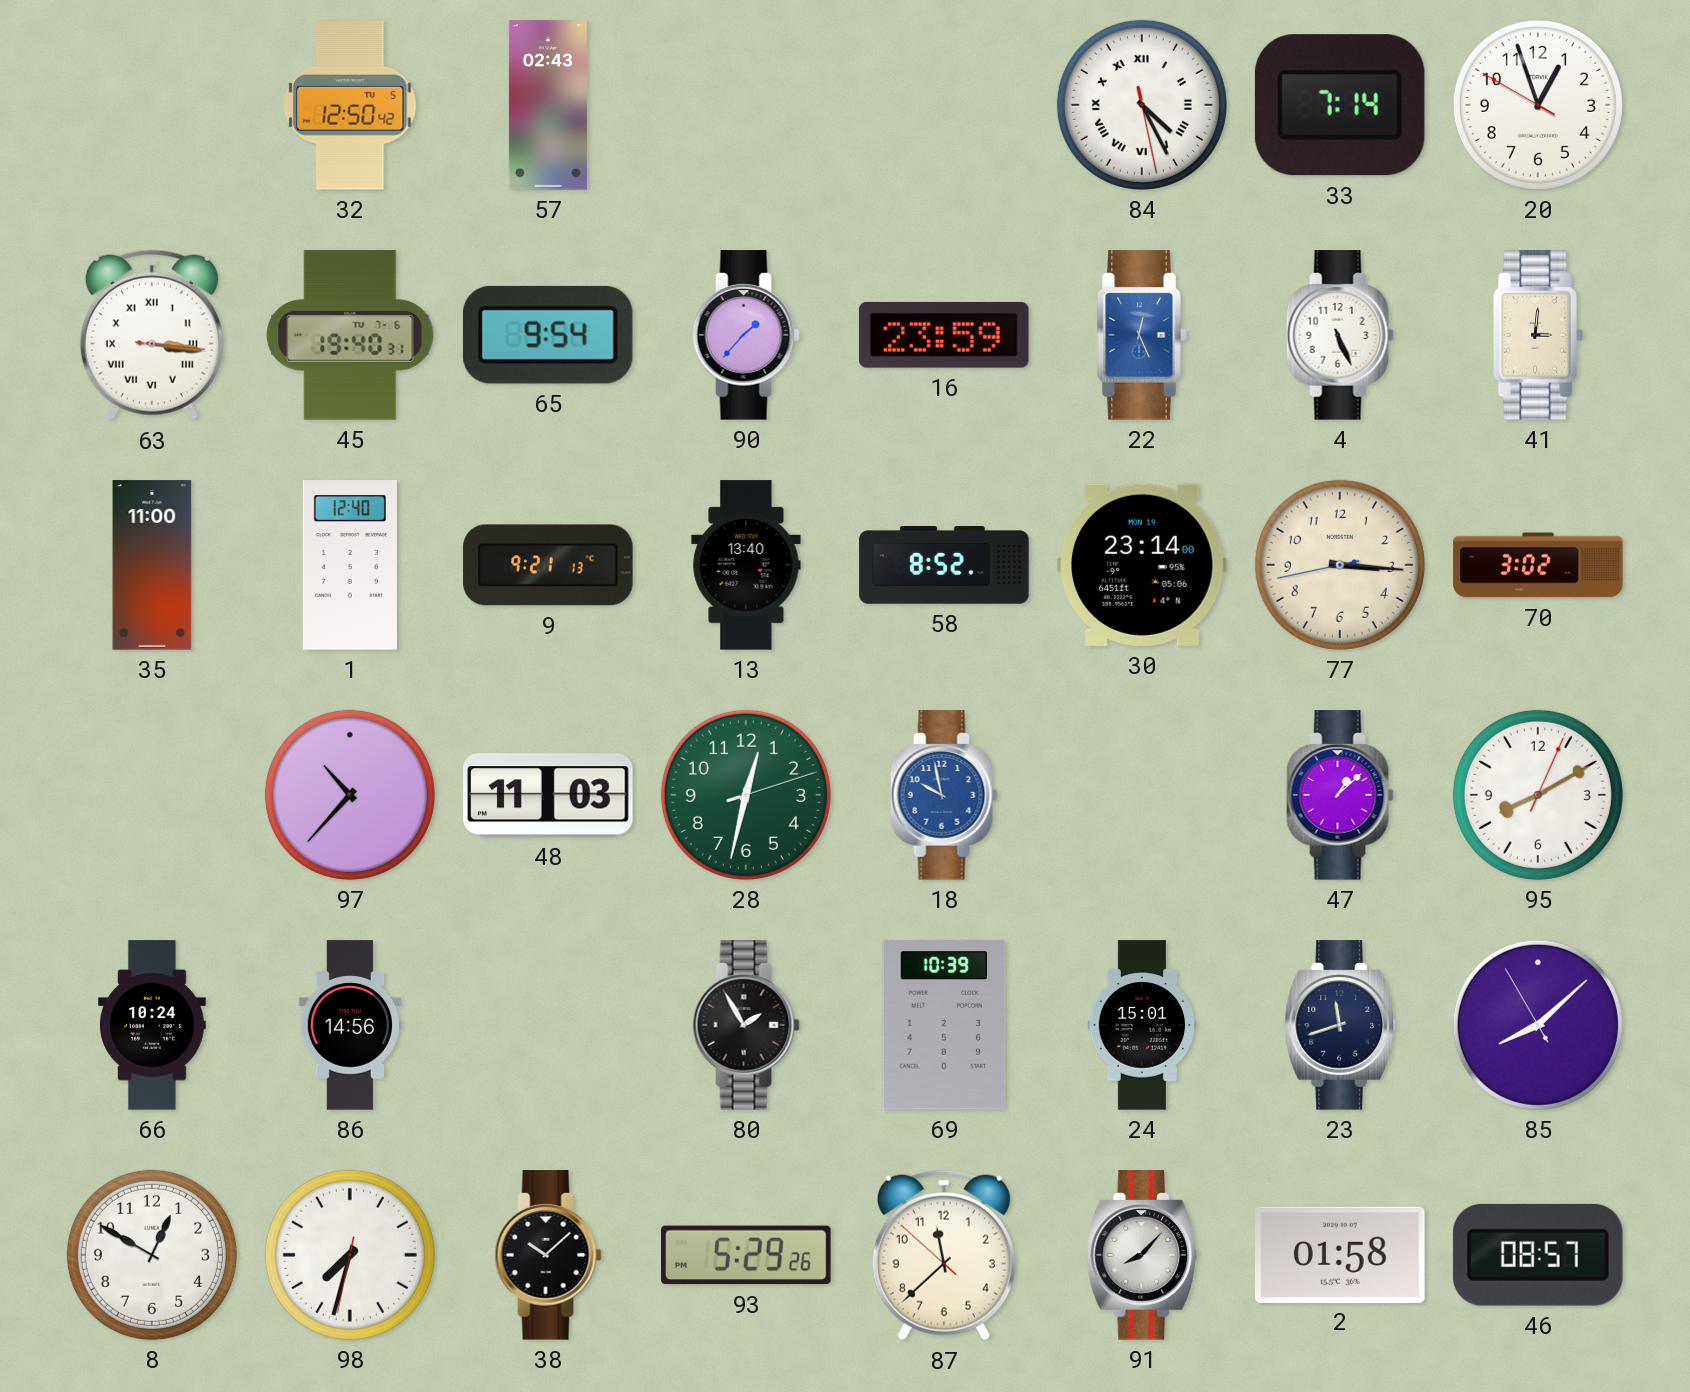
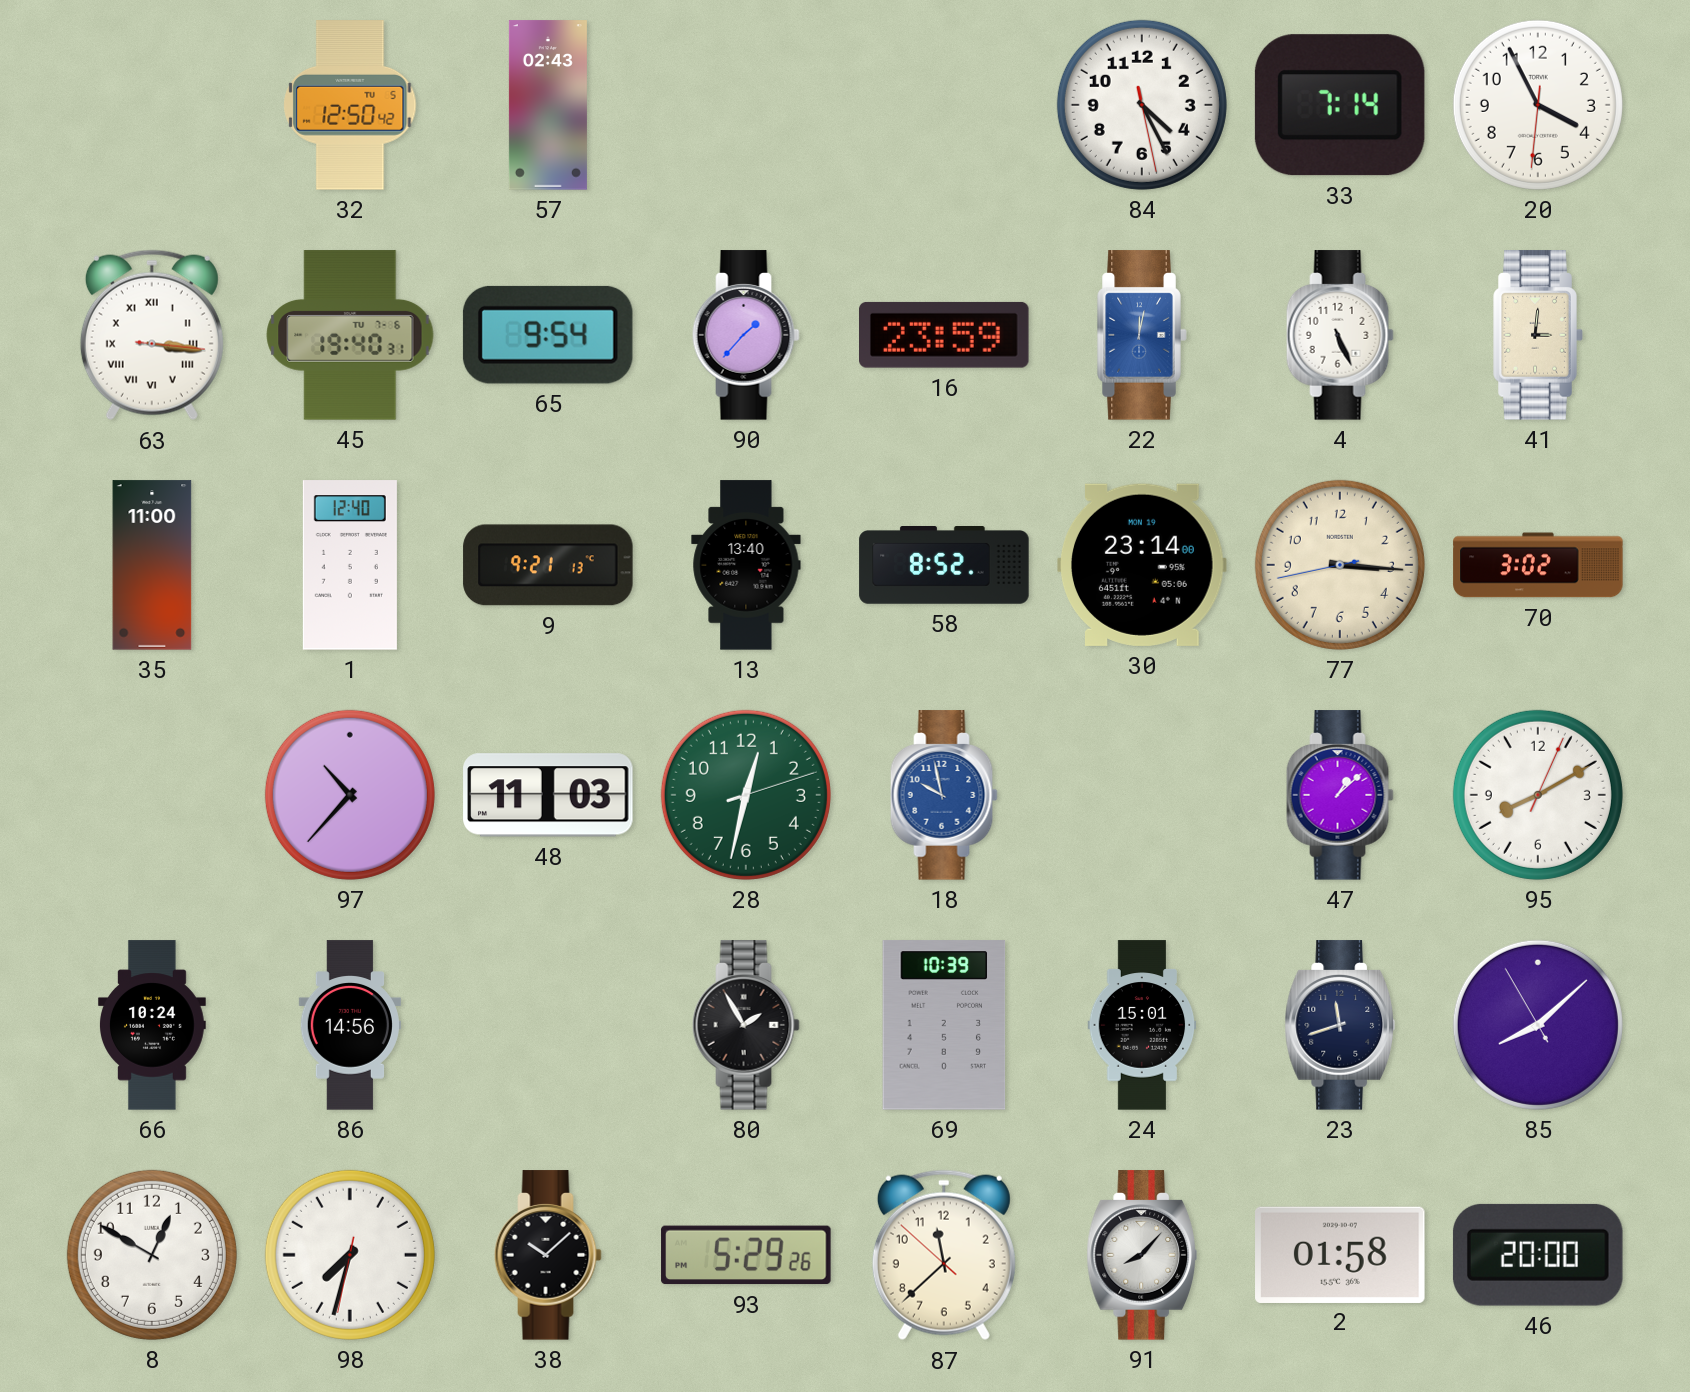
84 numerals: Roman -> Arabic
20: 12:56 -> 3:55
22: 12:26 -> 12:02
46: 08:57 -> 20:00
